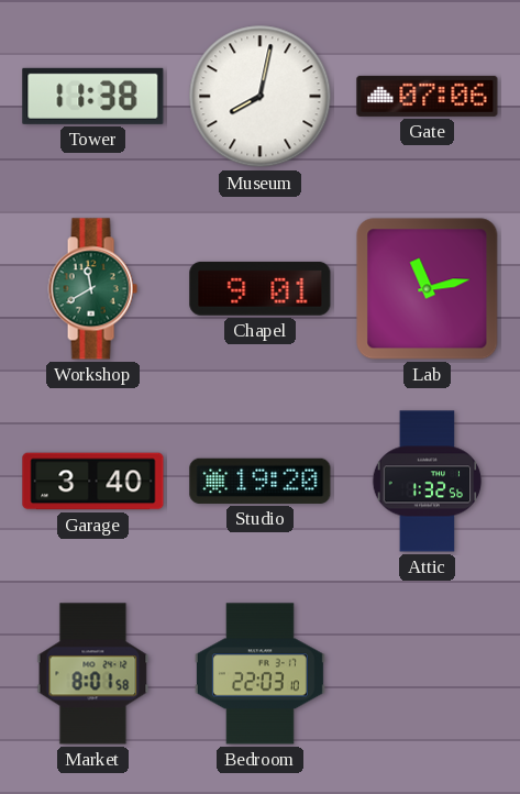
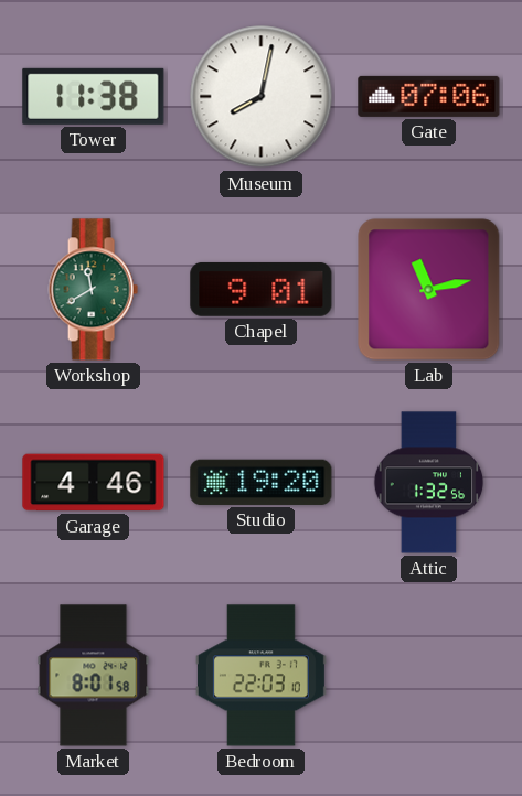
Garage: 3:40 -> 4:46
